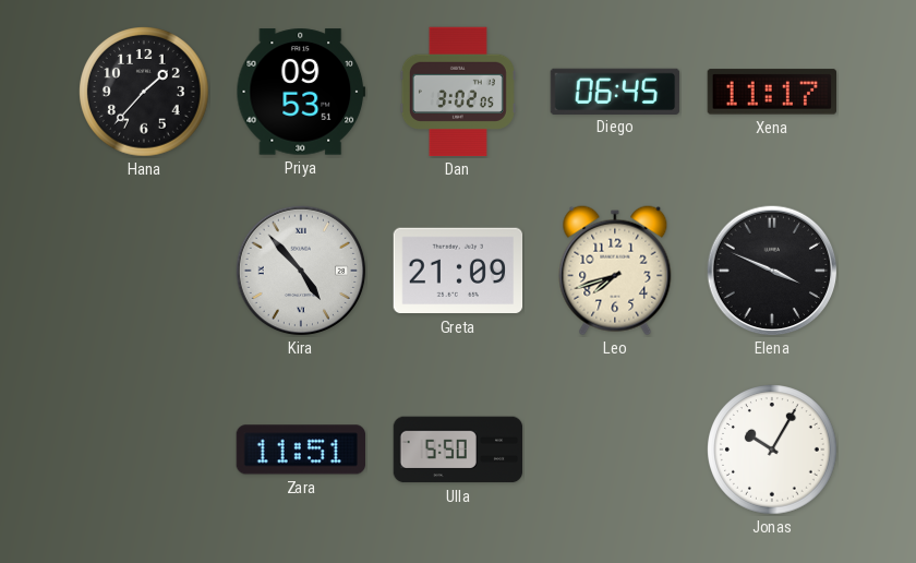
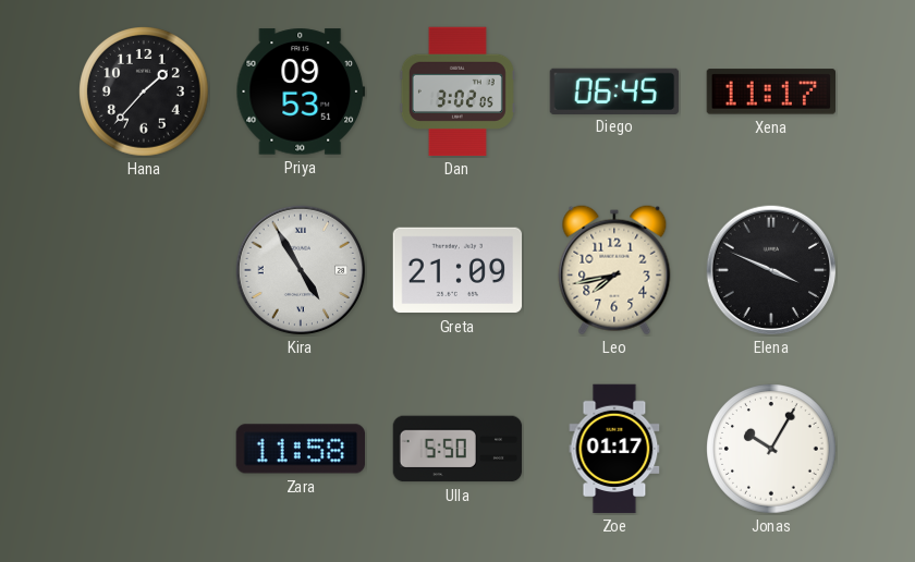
Kira: 4:53 -> 4:55
Leo: 7:42 -> 7:43
Zara: 11:51 -> 11:58
Zoe: none -> 01:17
